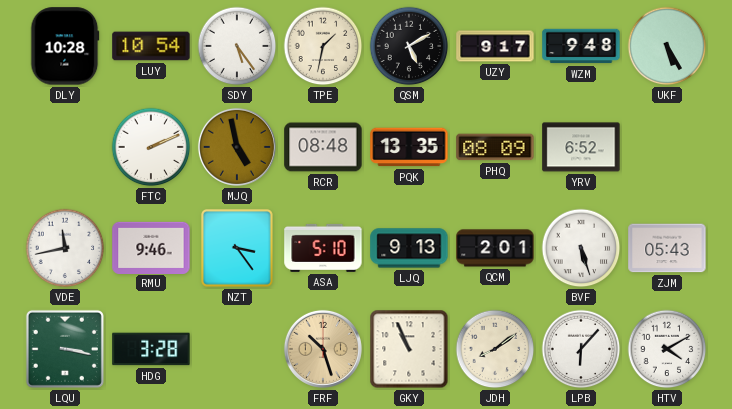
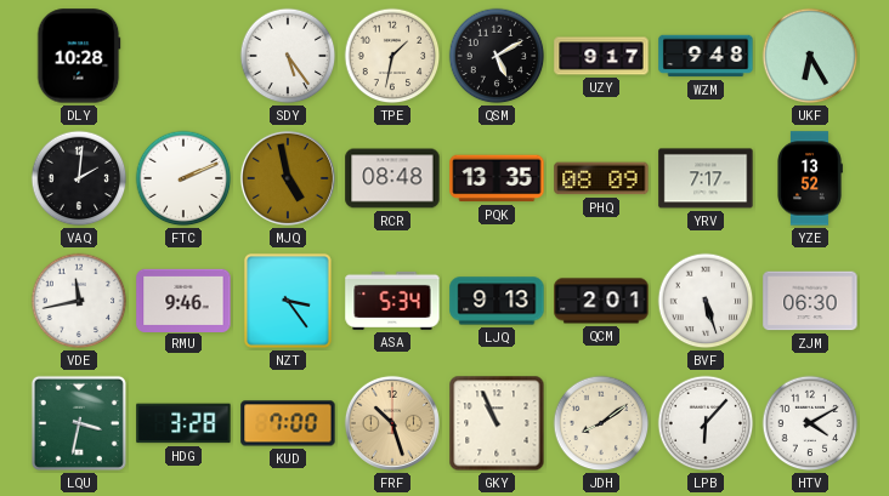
LUY: 10:54 -> none
UKF: 5:25 -> 6:25
VAQ: none -> 2:01
YRV: 6:52 -> 7:17
YZE: none -> 13:52
ASA: 5:10 -> 5:34
ZJM: 05:43 -> 06:30
LQU: 3:17 -> 3:32
KUD: none -> 7:00
